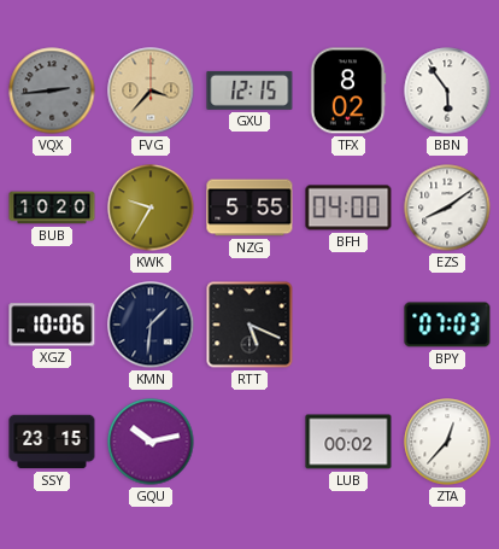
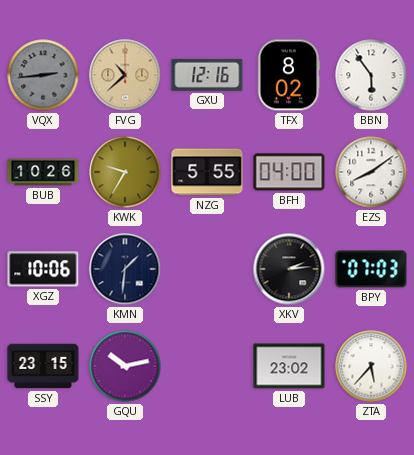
FVG: 3:37 -> 10:38
GXU: 12:15 -> 12:16
BUB: 10:20 -> 10:26
RTT: 5:19 -> none
XKV: none -> 2:14
LUB: 00:02 -> 23:02
ZTA: 12:37 -> 5:37
